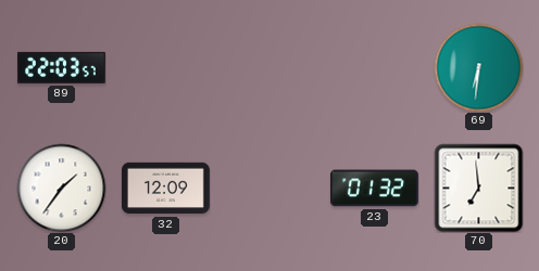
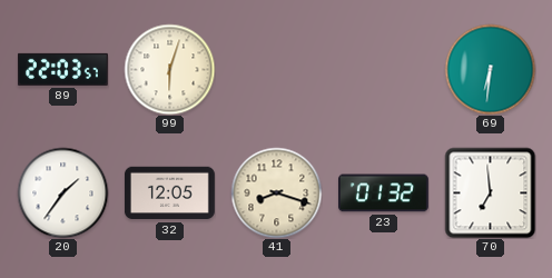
99: none -> 6:03
32: 12:09 -> 12:05
41: none -> 8:18
